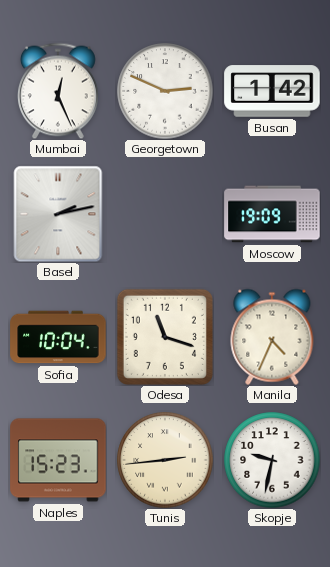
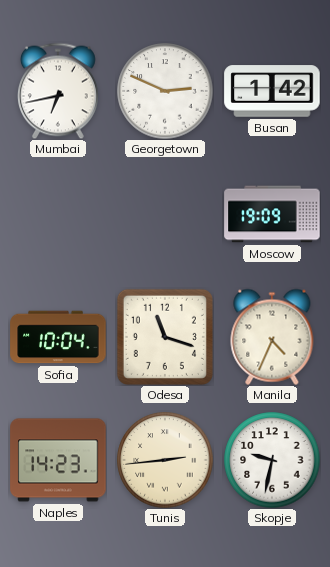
Mumbai: 12:26 -> 6:43
Basel: 2:13 -> none
Naples: 15:23 -> 14:23
